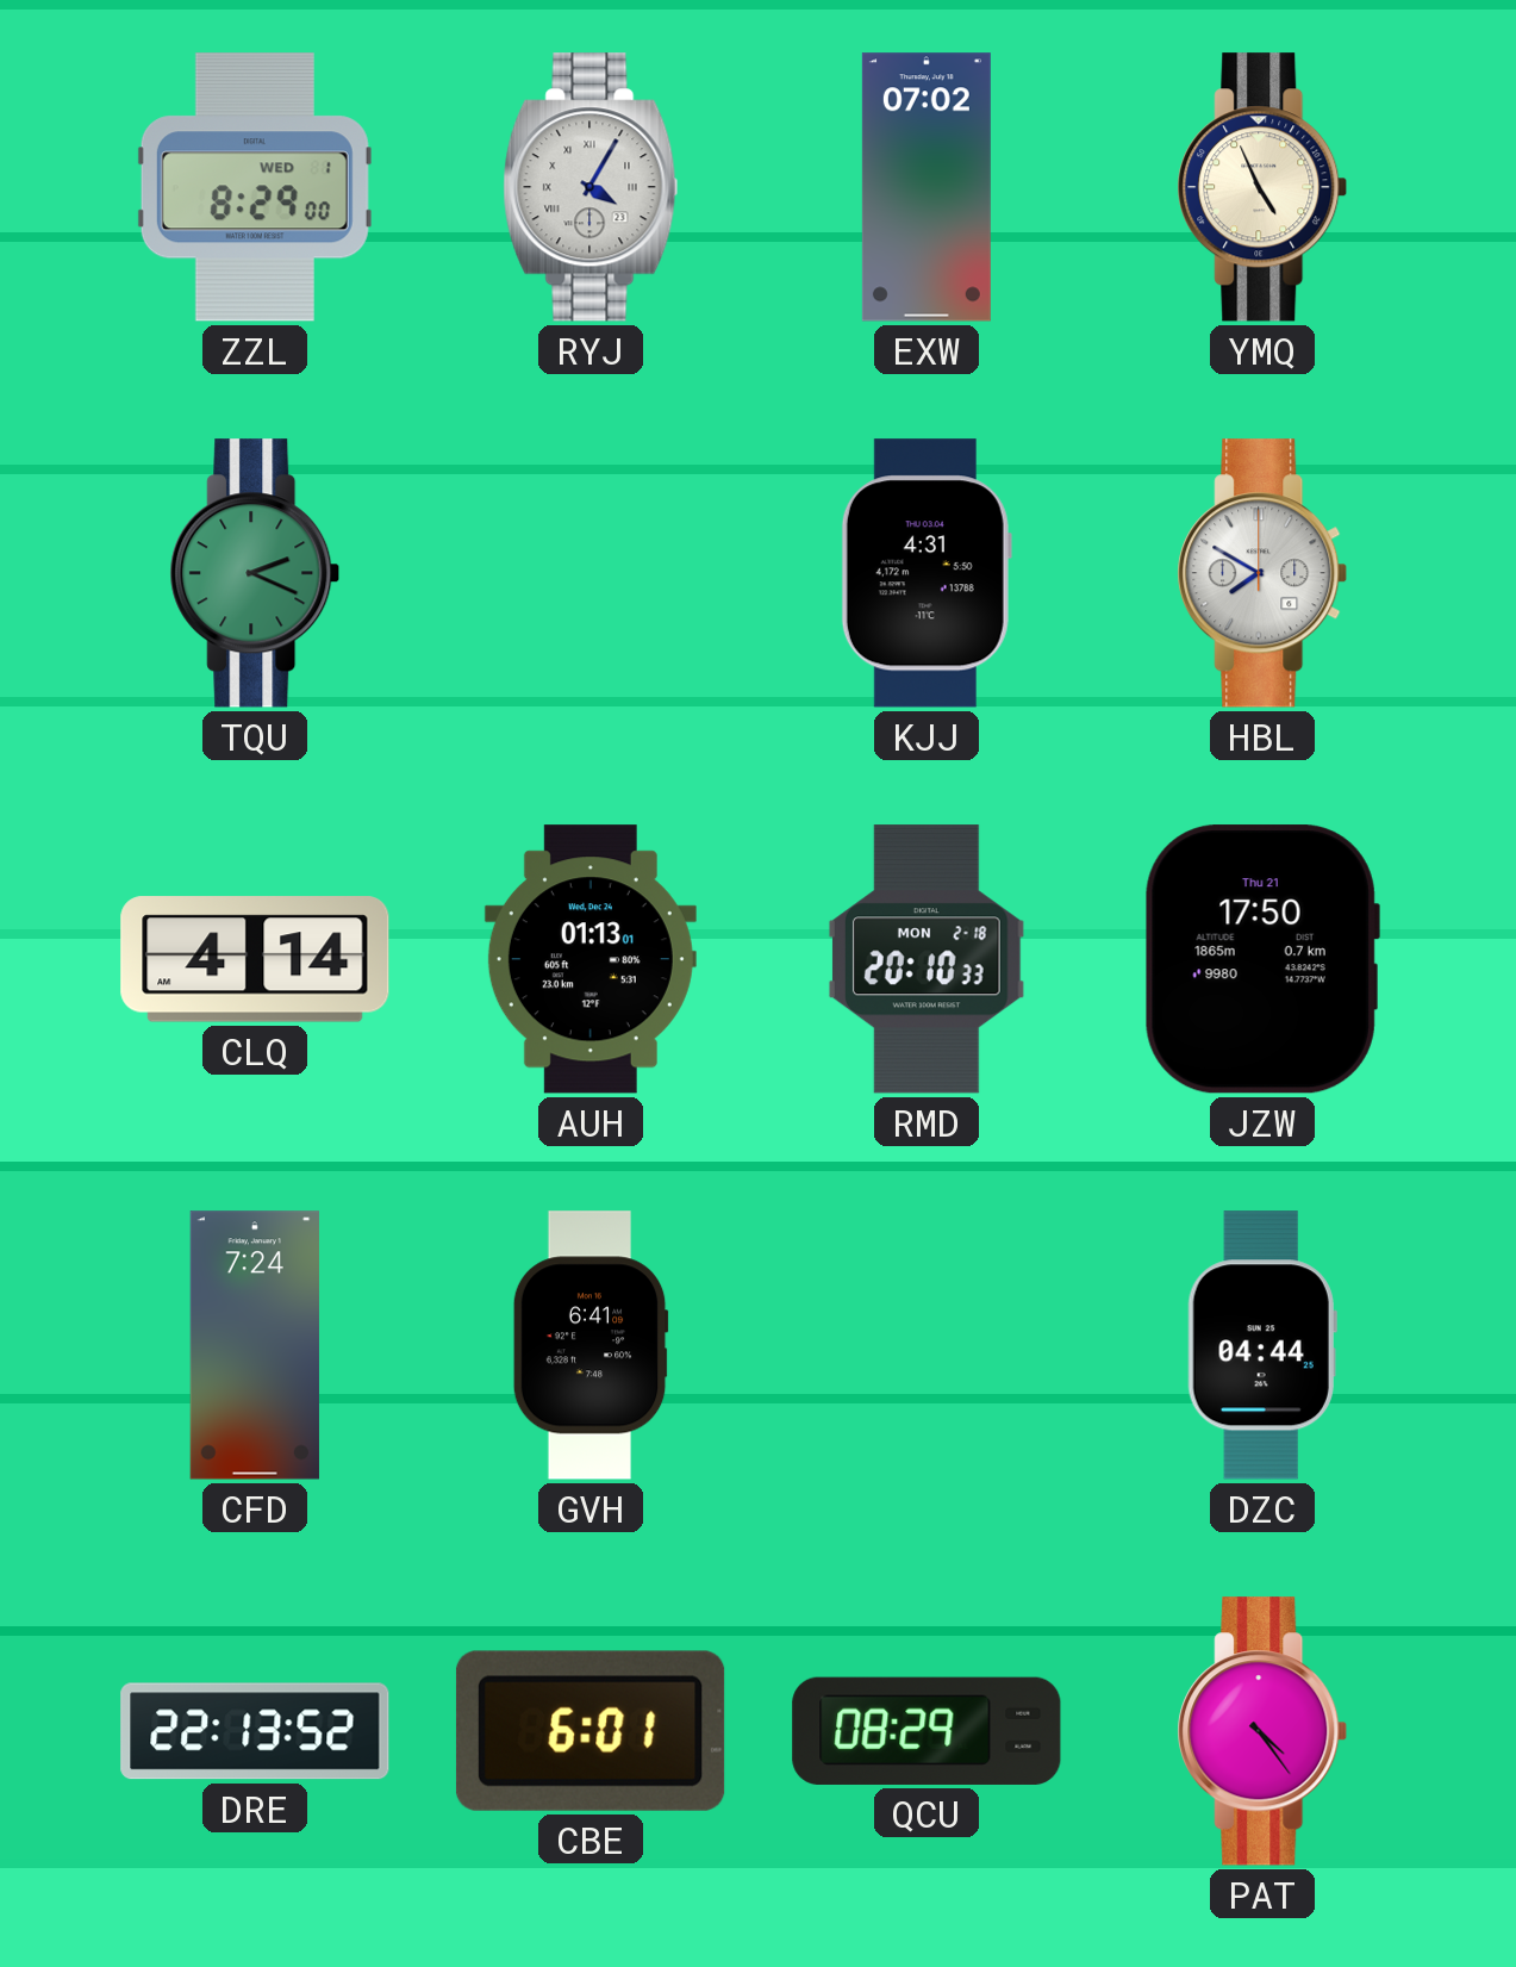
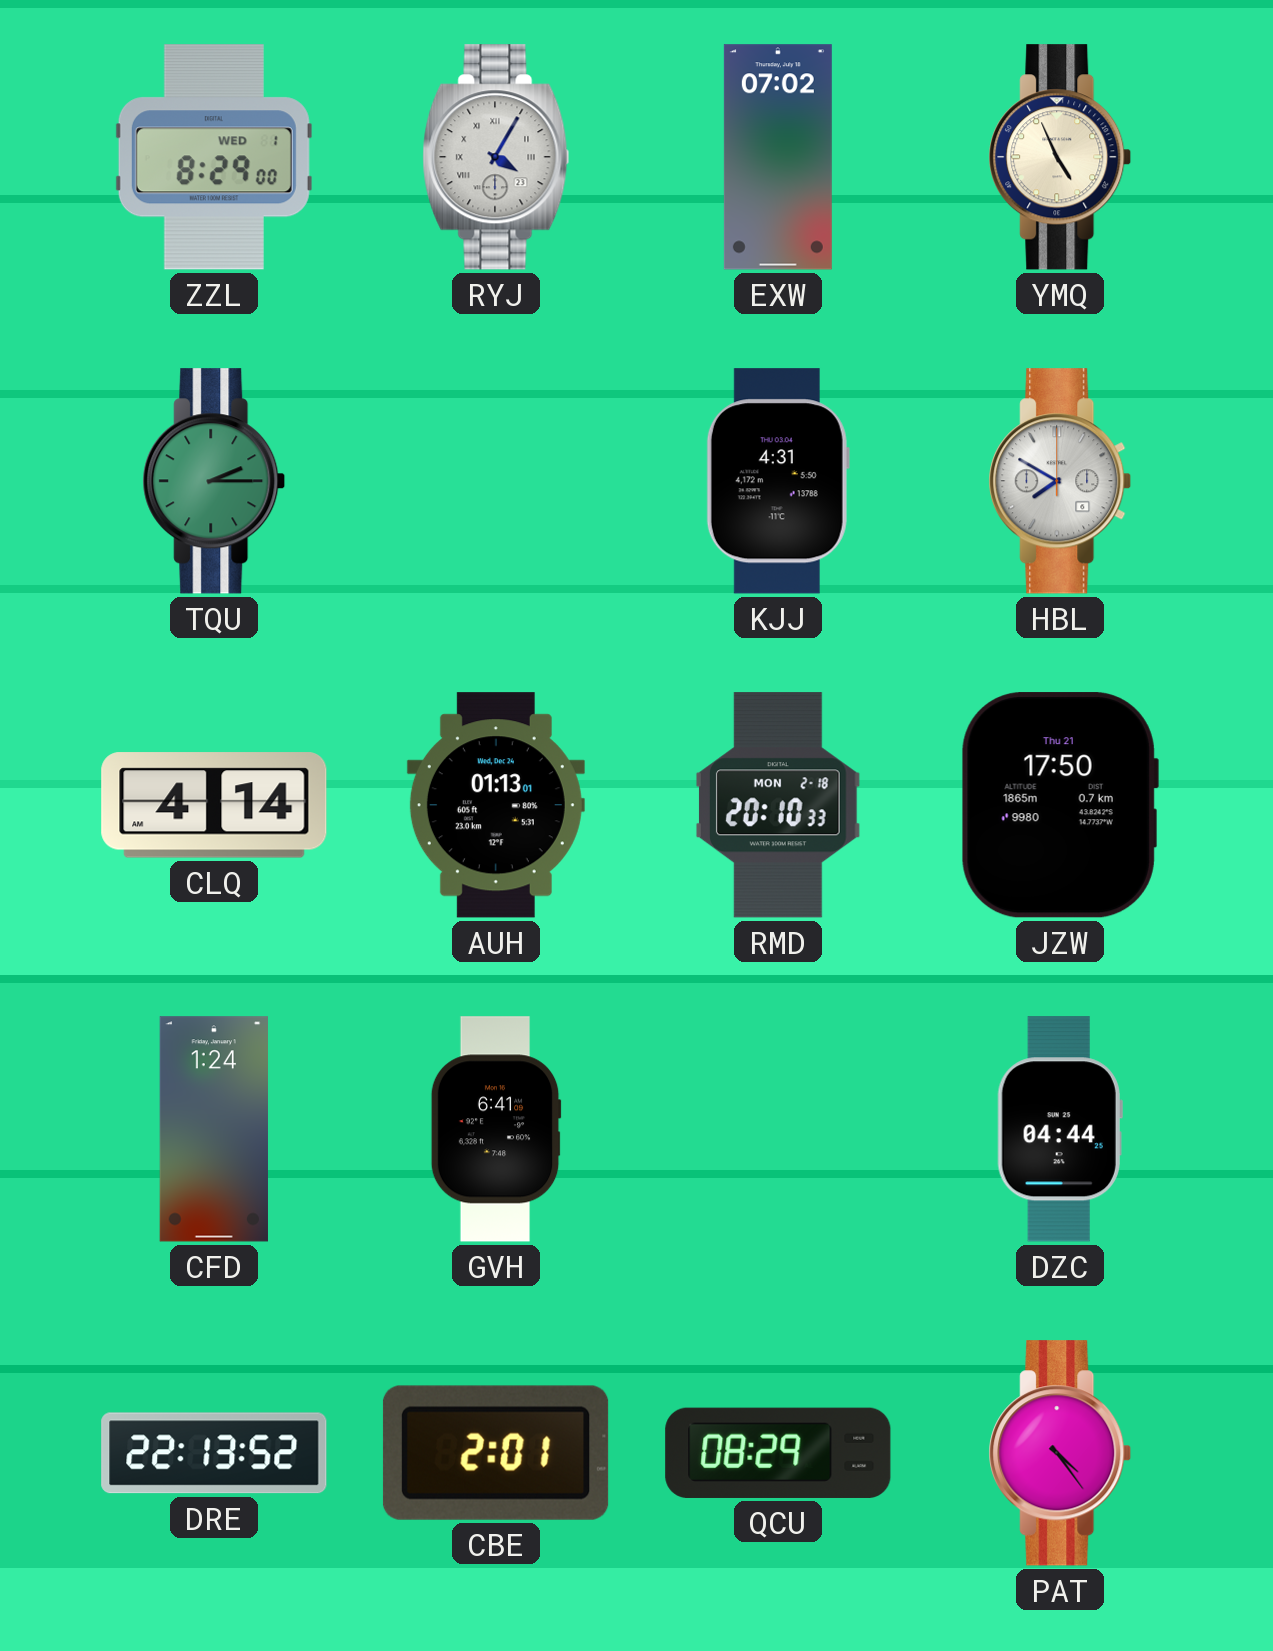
TQU: 2:19 -> 2:15
CFD: 7:24 -> 1:24
CBE: 6:01 -> 2:01
